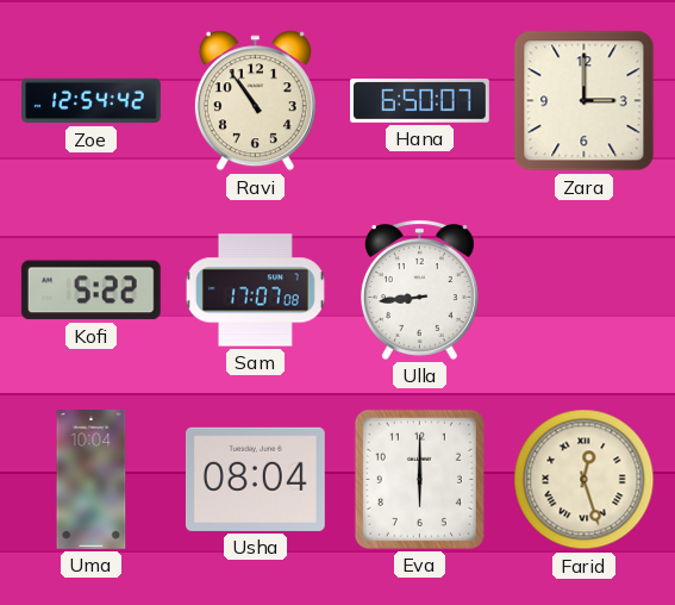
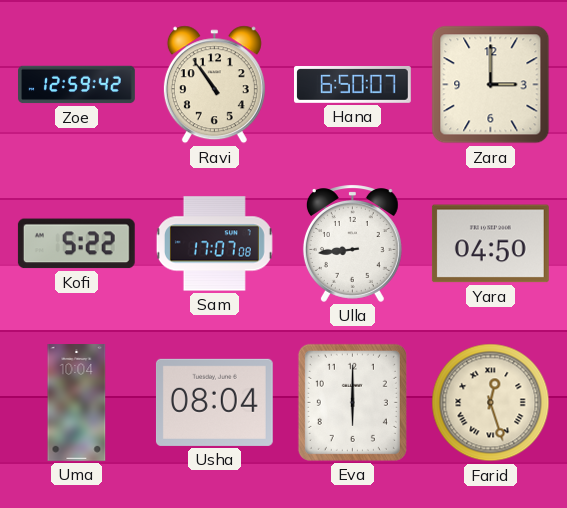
Zoe: 12:54 -> 12:59
Yara: none -> 04:50
